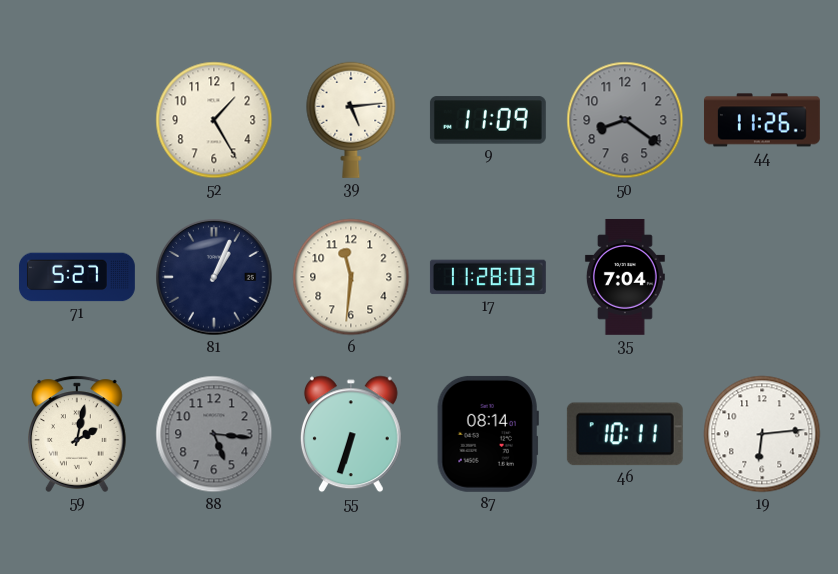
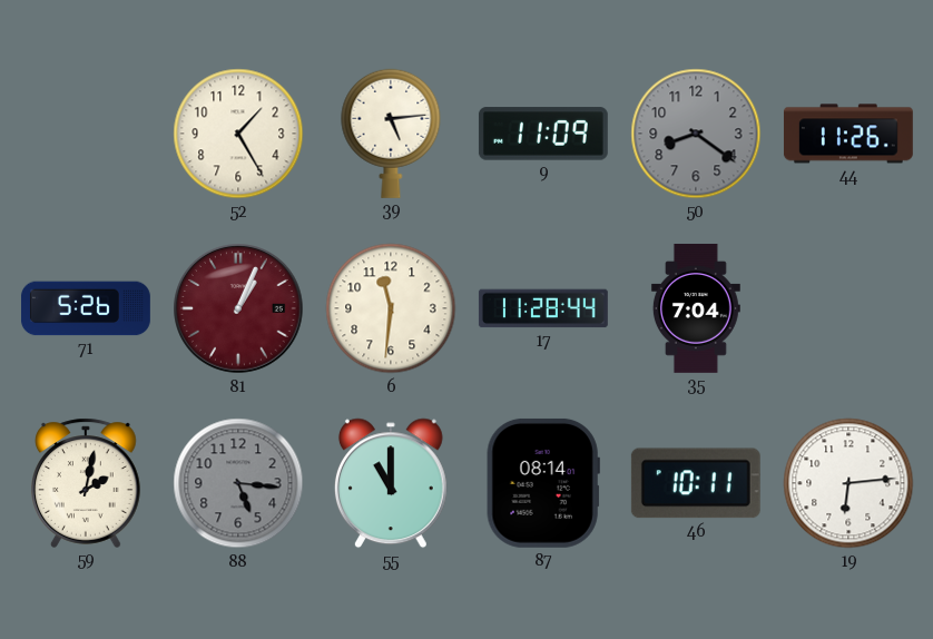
71: 5:27 -> 5:26
81 dial: navy -> burgundy
17: 11:28:03 -> 11:28:44
55: 6:33 -> 11:00
